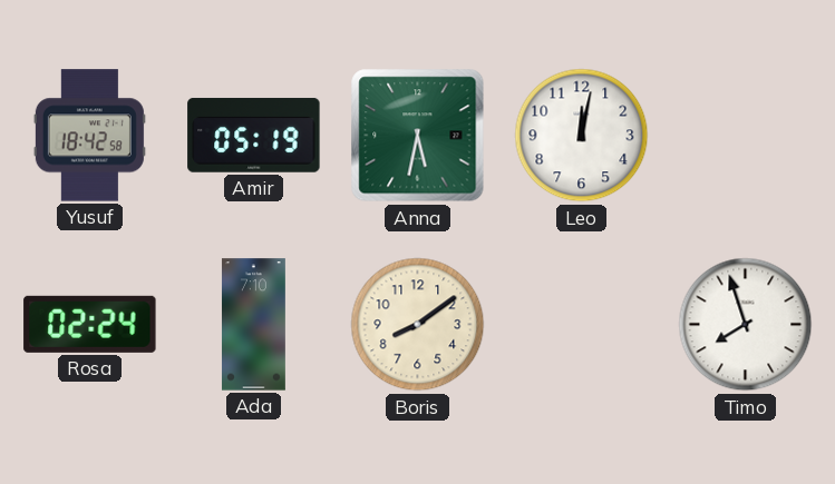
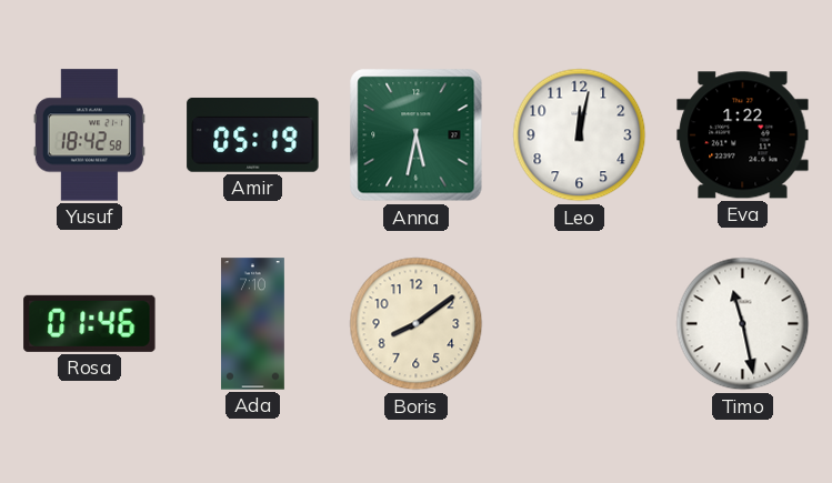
Eva: none -> 1:22
Rosa: 02:24 -> 01:46
Timo: 7:57 -> 11:28
